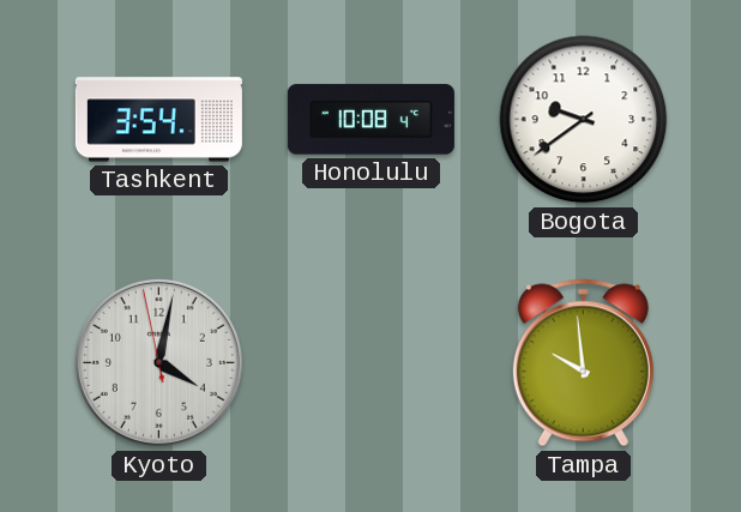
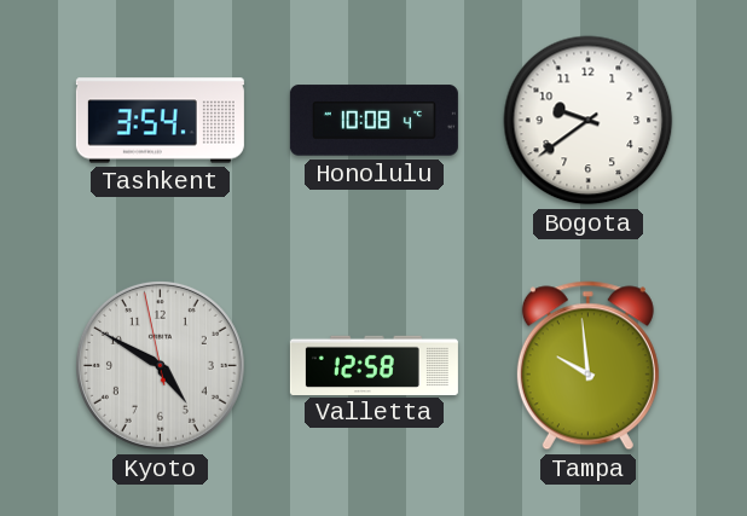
Kyoto: 4:01 -> 4:49
Valletta: none -> 12:58
